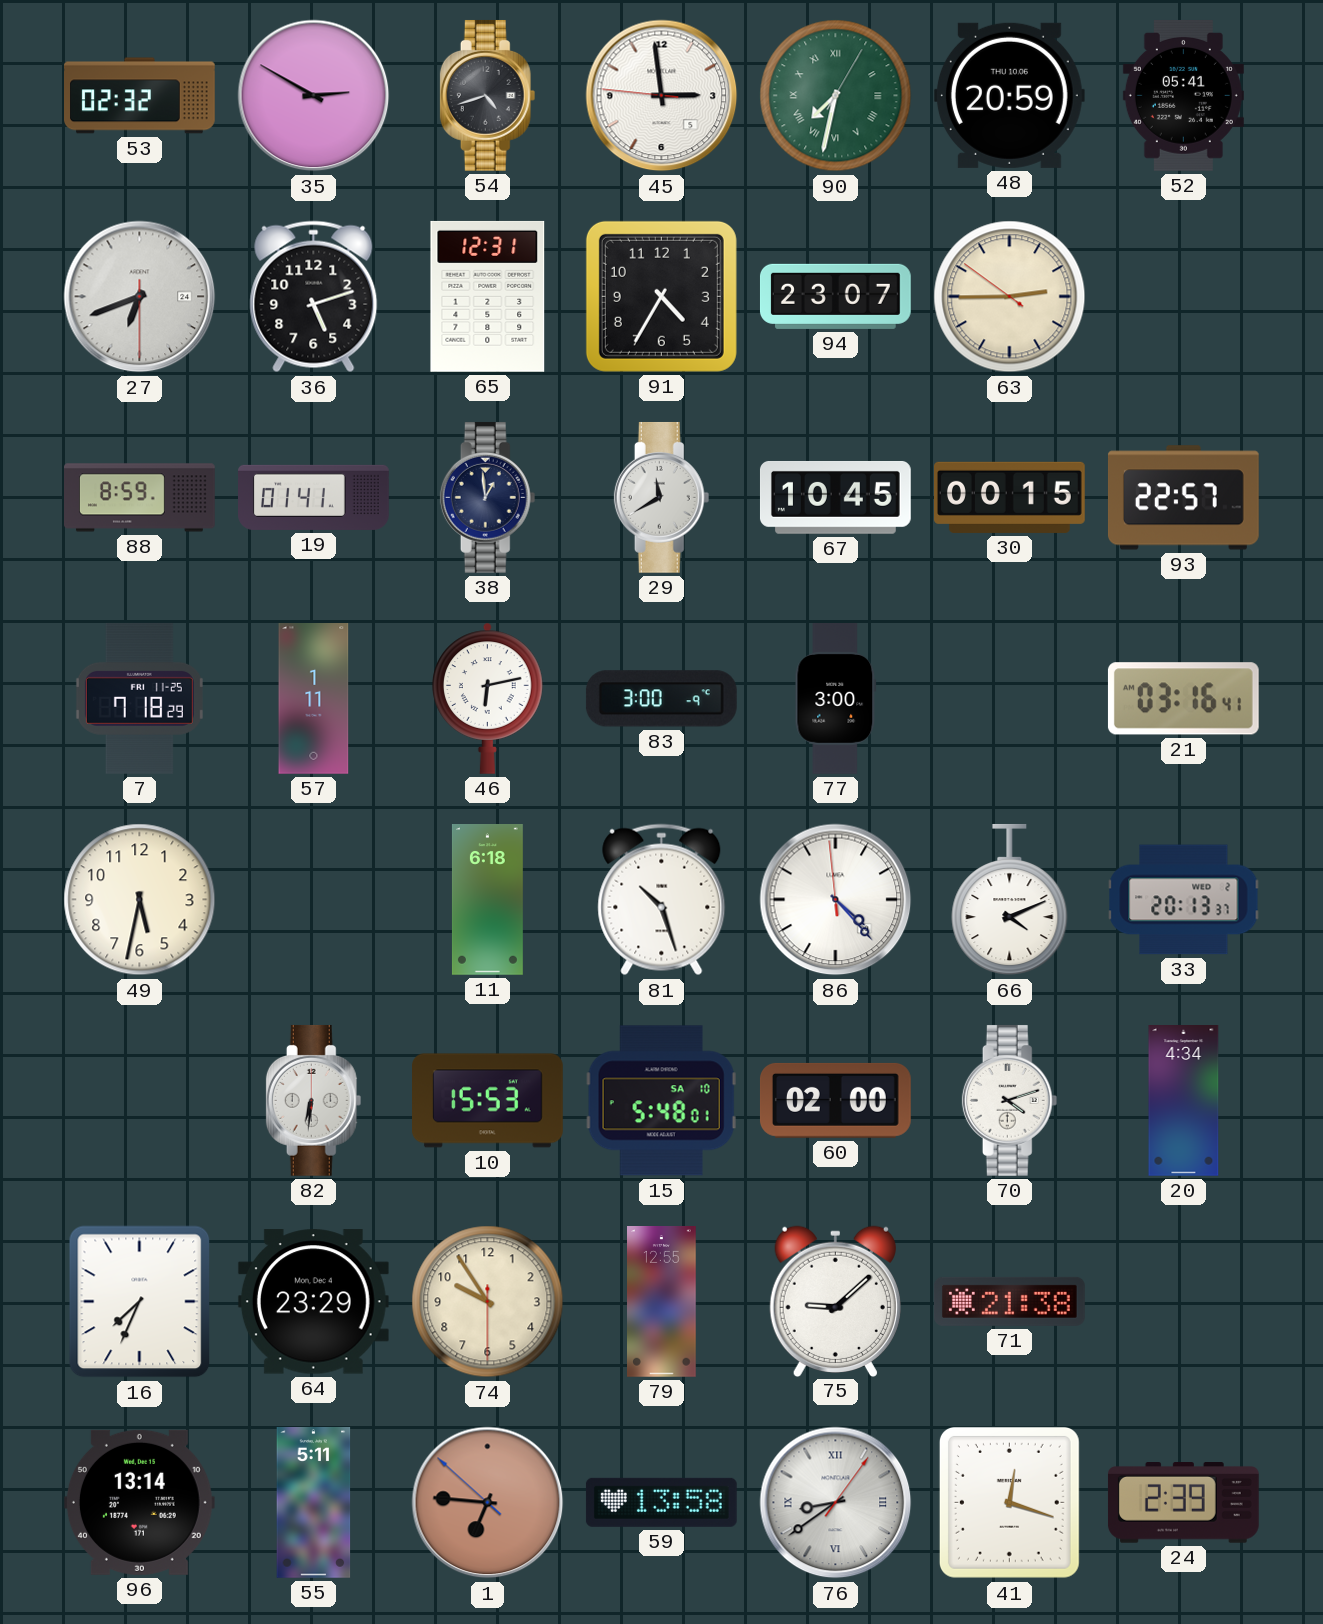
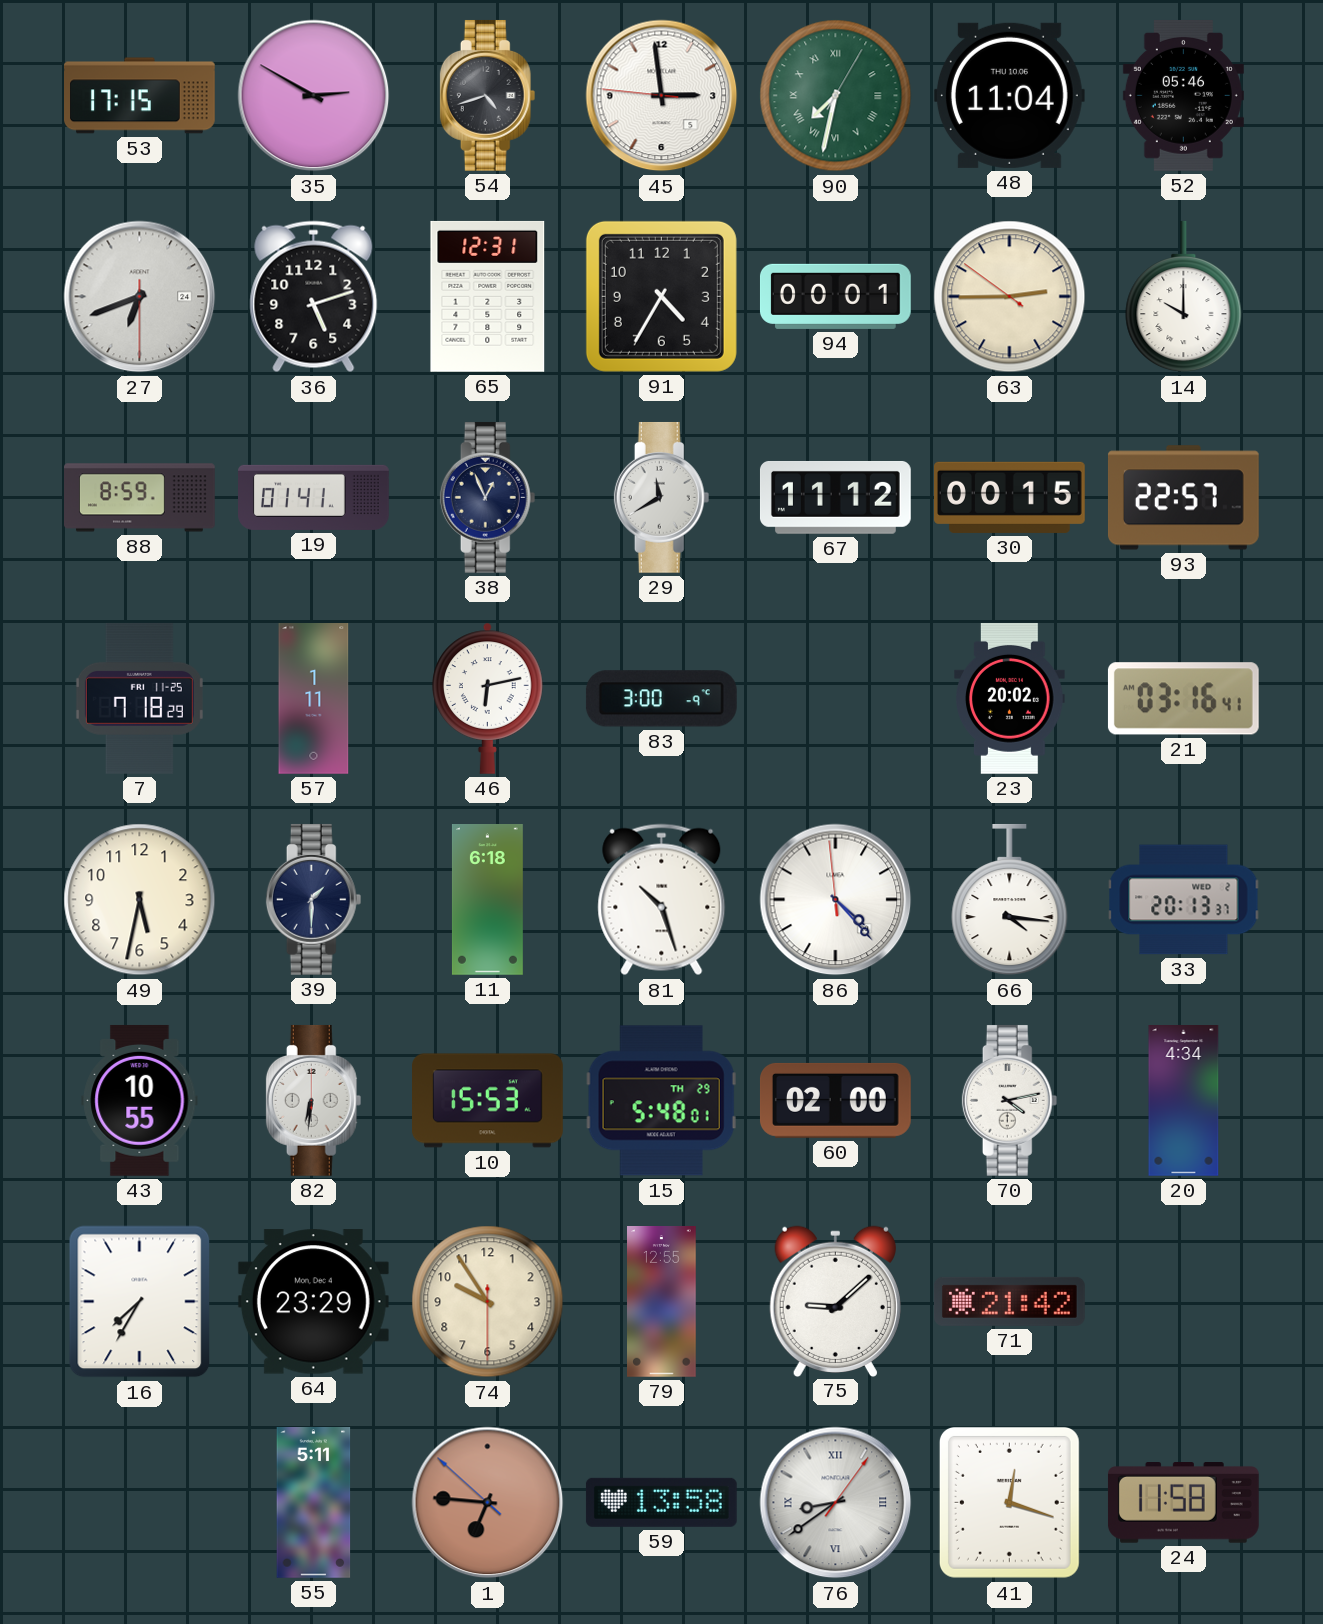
53: 02:32 -> 17:15
48: 20:59 -> 11:04
52: 05:41 -> 05:46
94: 23:07 -> 00:01
14: none -> 10:00
38: 12:59 -> 12:56
67: 10:45 -> 11:12
77: 3:00 -> none
23: none -> 20:02
39: none -> 1:30
66: 4:11 -> 4:16
43: none -> 10:55
15 date: SA 10 -> TH 29
70: 4:12 -> 4:13
16: 7:34 -> 7:35
71: 21:38 -> 21:42
96: 13:14 -> none
24: 2:39 -> 11:58
